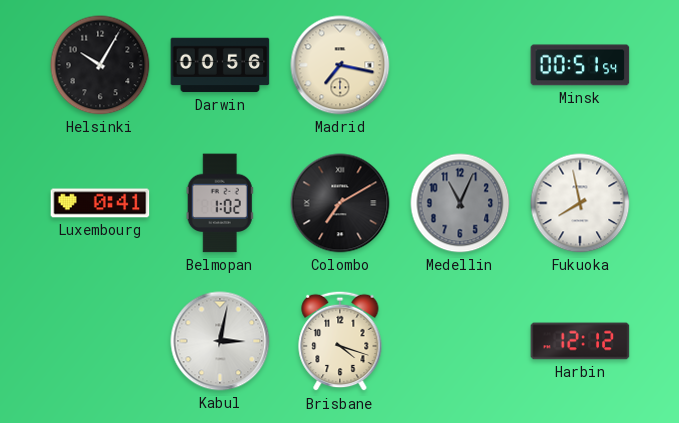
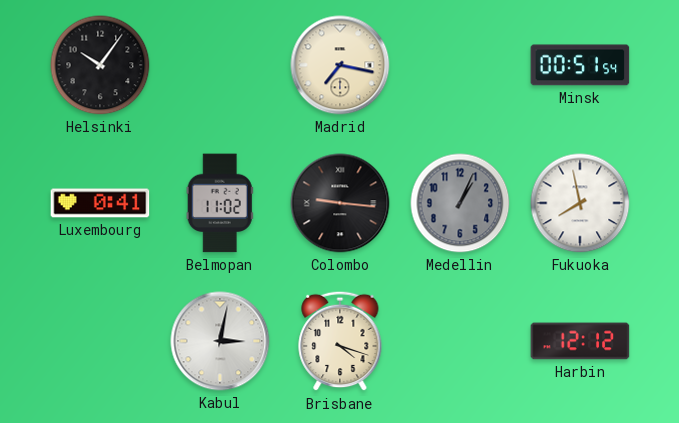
Helsinki: 10:05 -> 10:06
Darwin: 00:56 -> none
Belmopan: 1:02 -> 11:02
Colombo: 7:10 -> 9:16
Medellin: 11:04 -> 1:04
